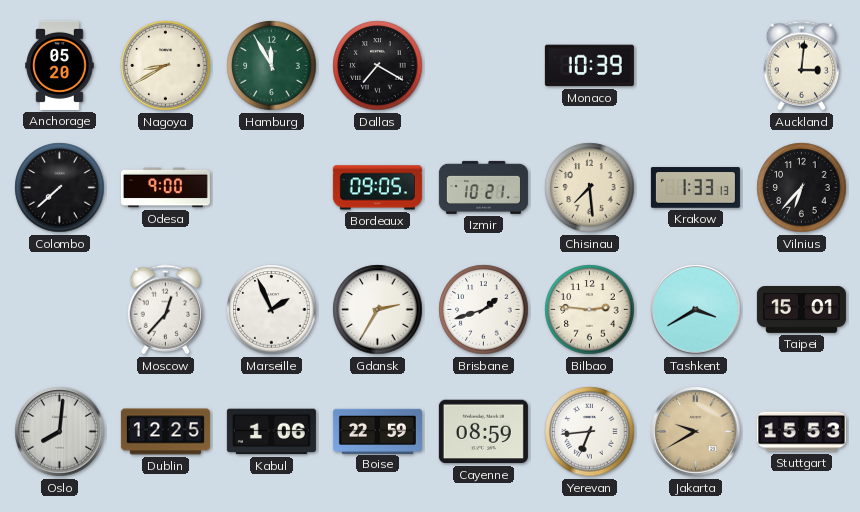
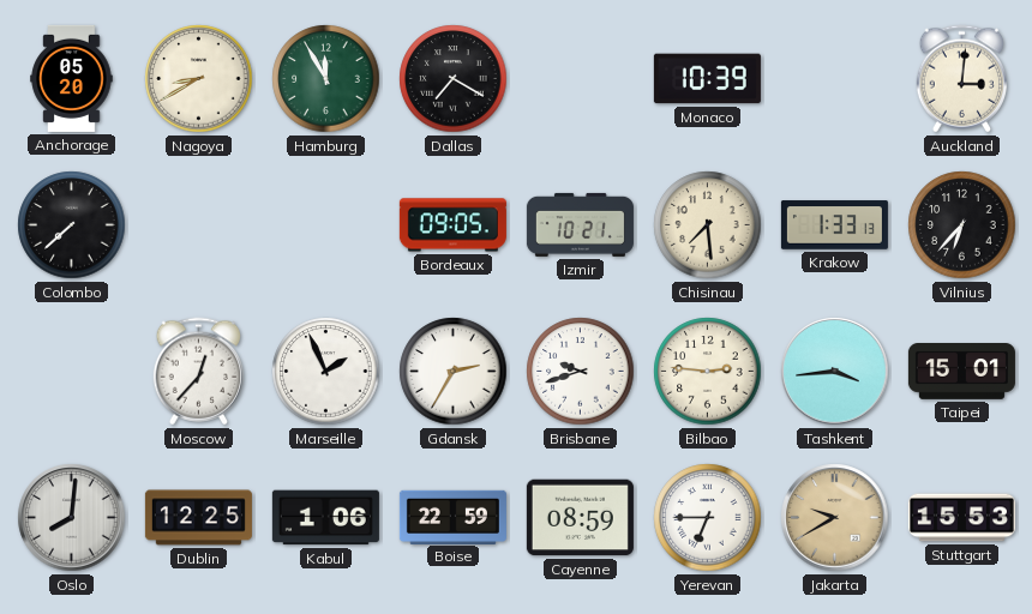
Odesa: 9:00 -> none
Brisbane: 1:42 -> 9:42
Tashkent: 3:40 -> 3:44
Yerevan: 6:44 -> 6:45
